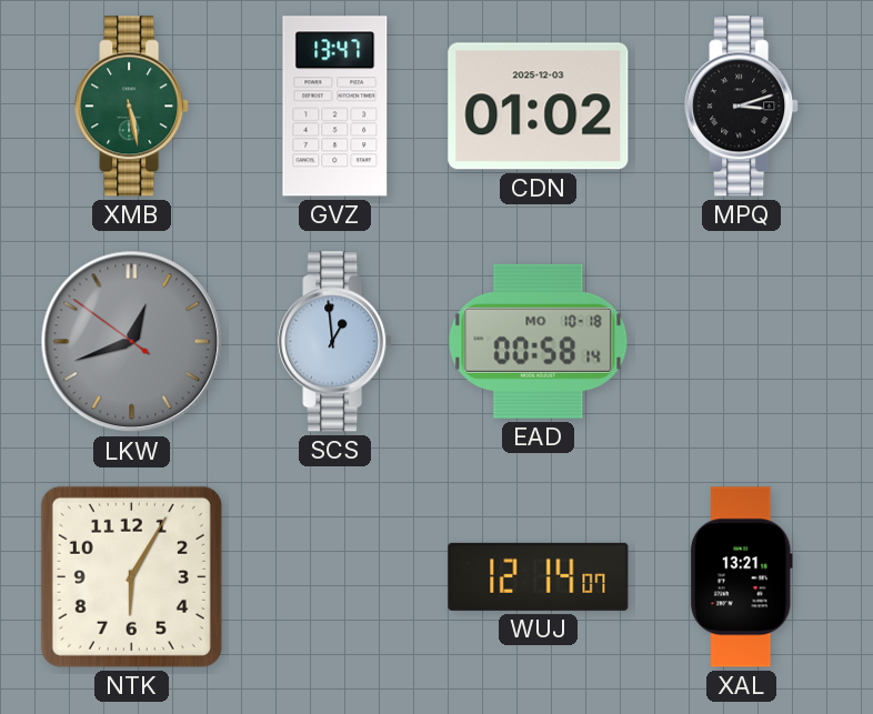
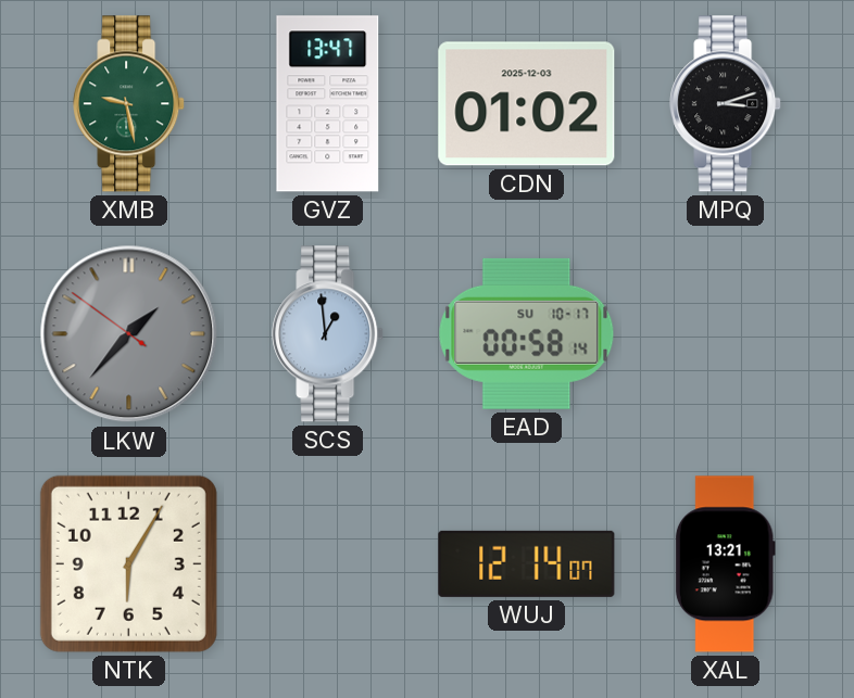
XMB: 5:28 -> 9:28
LKW: 12:41 -> 1:36
EAD date: MO 10-18 -> SU 10-17
